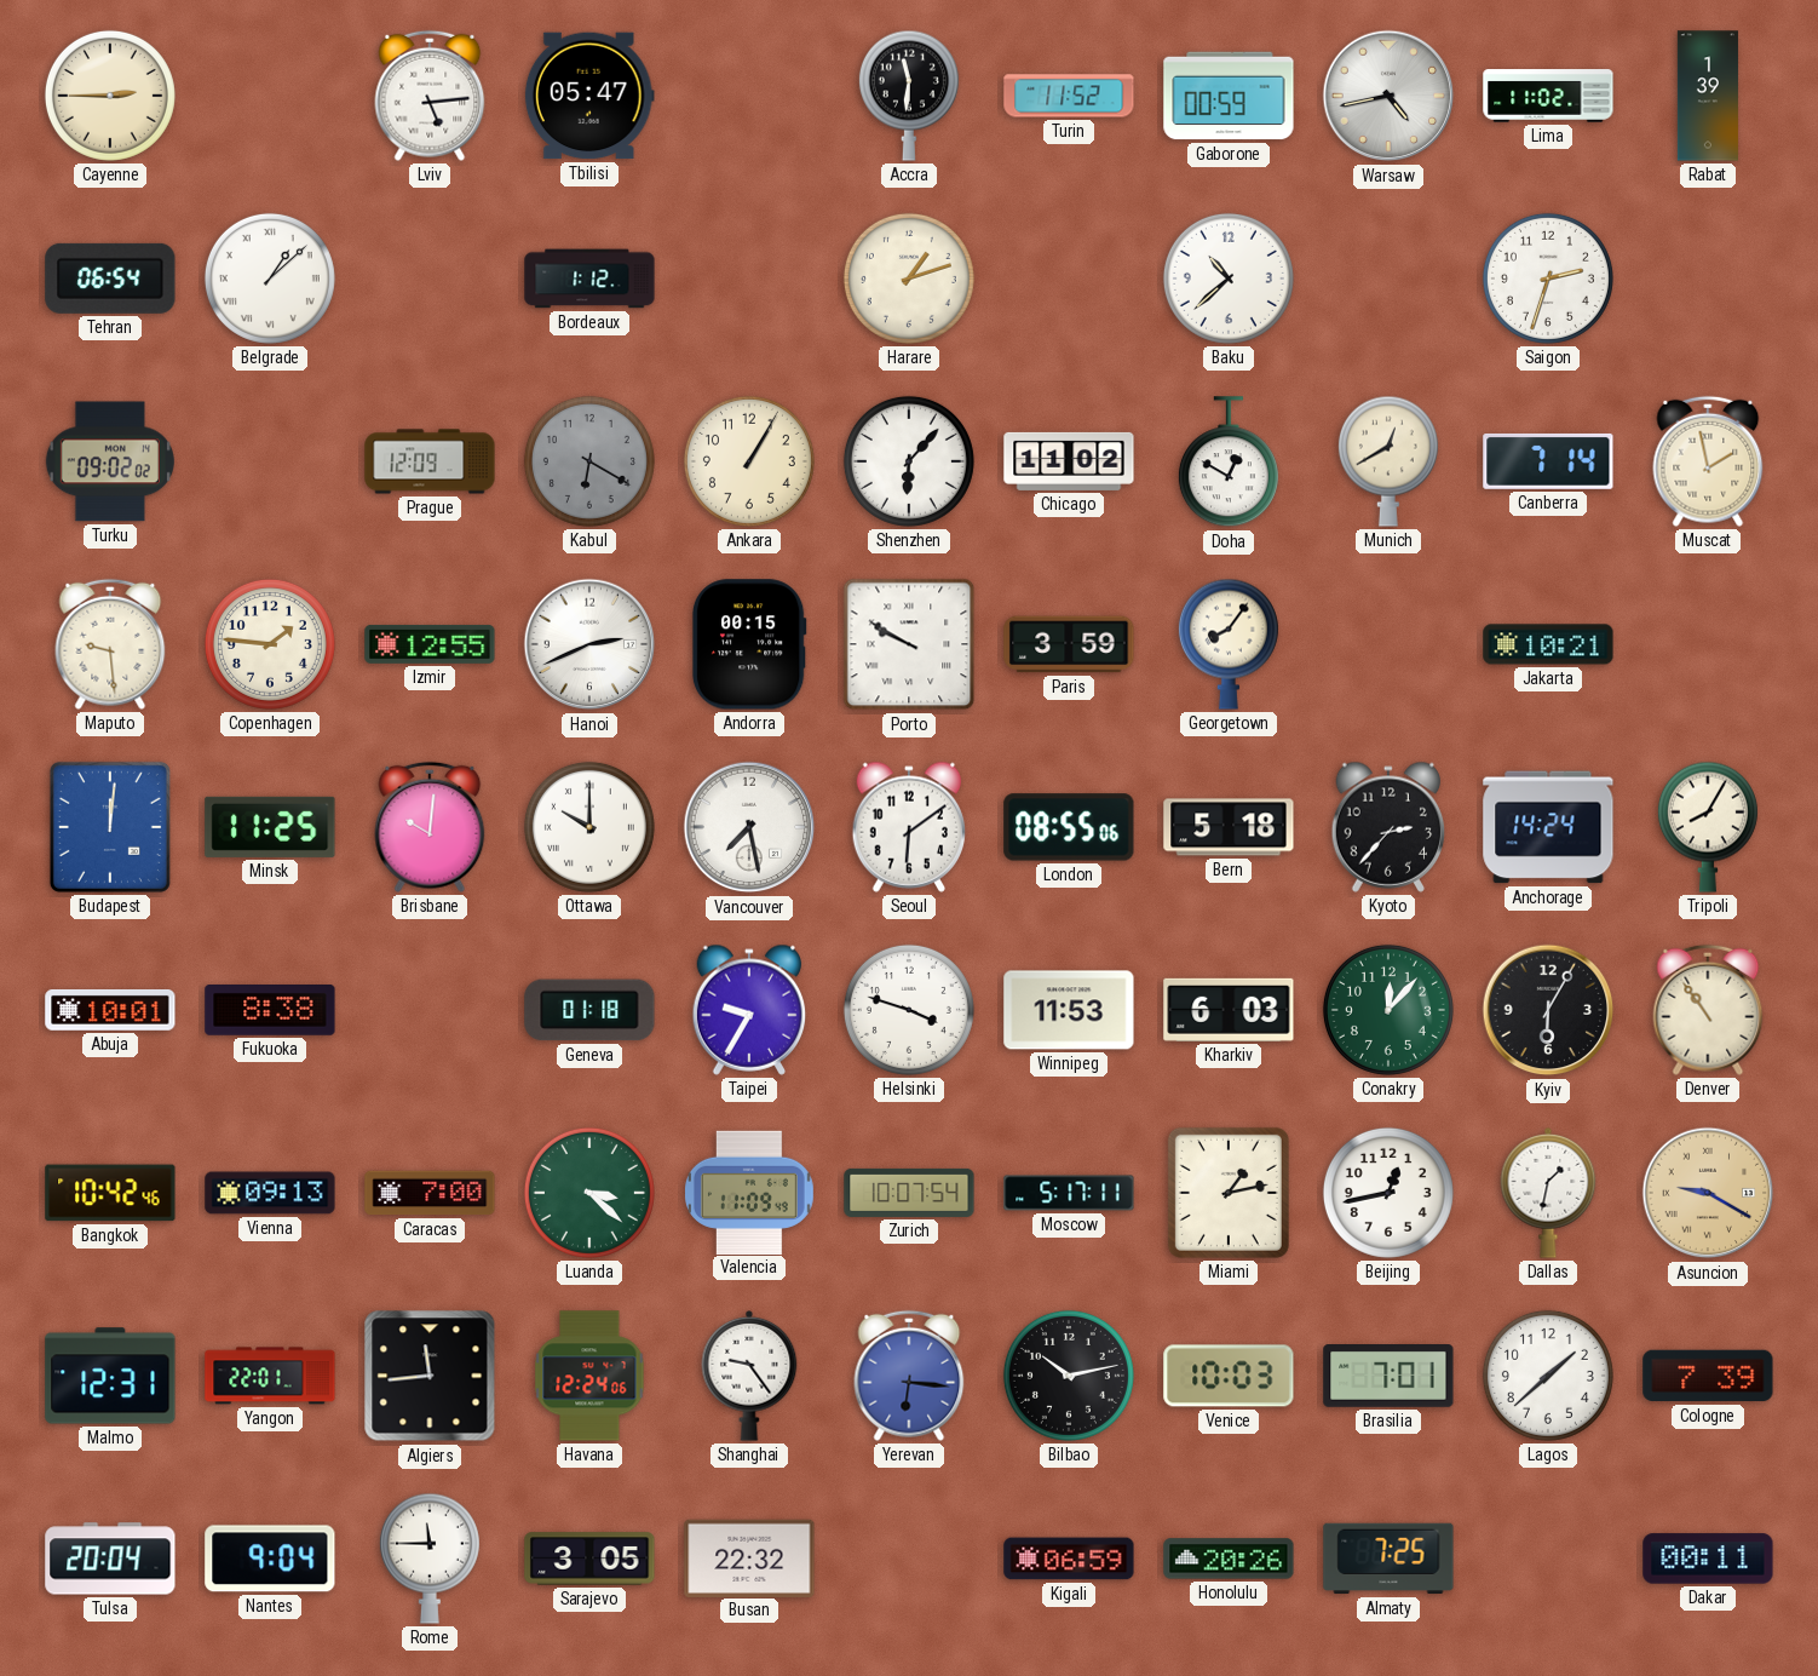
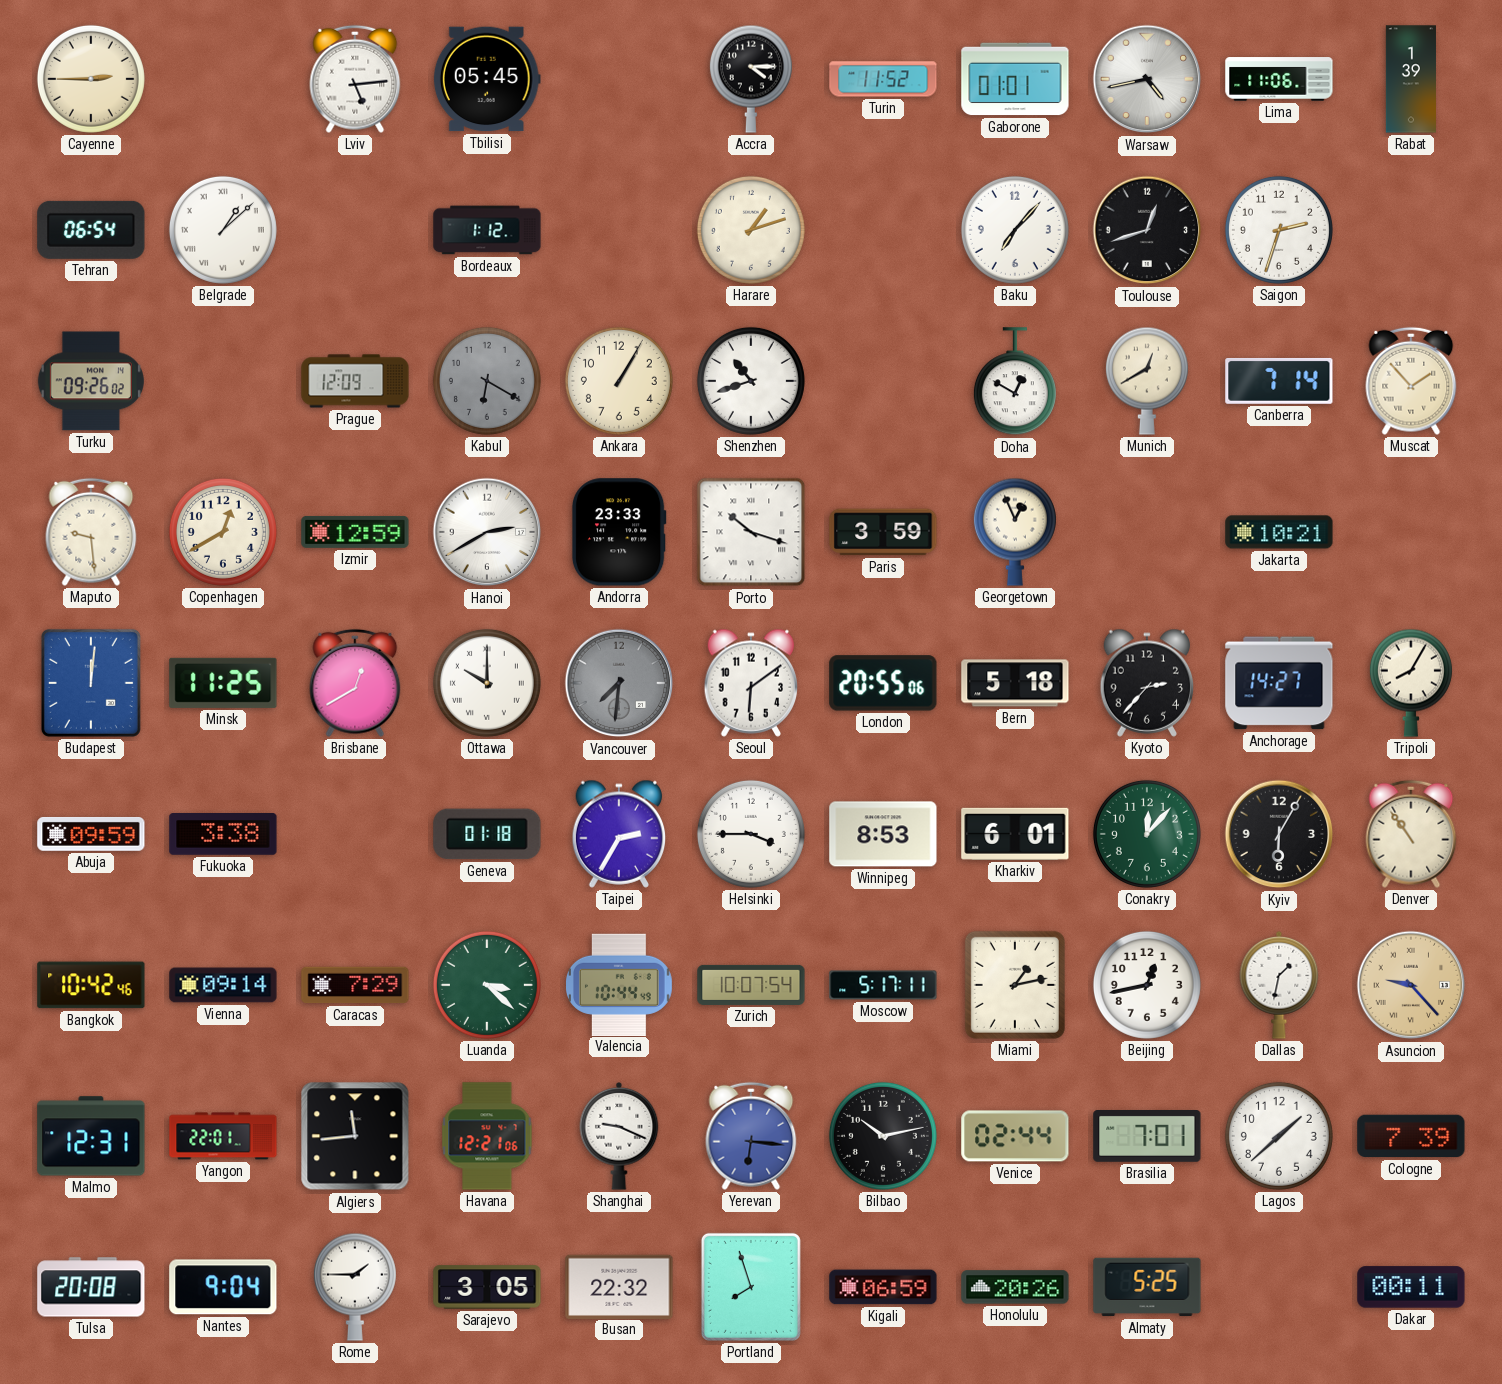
Tbilisi: 05:47 -> 05:45
Accra: 11:31 -> 4:15
Gaborone: 00:59 -> 01:01
Lima: 11:02 -> 11:06
Baku: 10:38 -> 7:07
Toulouse: none -> 12:42
Turku: 09:02 -> 09:26
Shenzhen: 6:07 -> 10:42
Chicago: 11:02 -> none
Muscat: 1:58 -> 1:53
Copenhagen: 1:46 -> 12:40
Izmir: 12:55 -> 12:59
Hanoi: 2:41 -> 2:40
Andorra: 00:15 -> 23:33
Porto: 9:50 -> 10:18
Georgetown: 8:06 -> 12:56
Brisbane: 10:01 -> 12:40
Vancouver: 7:28 -> 7:31
Vancouver dial: white -> grey
London: 08:55 -> 20:55
Anchorage: 14:24 -> 14:27
Abuja: 10:01 -> 09:59
Fukuoka: 8:38 -> 3:38
Taipei: 9:35 -> 2:35
Helsinki: 3:48 -> 3:45
Winnipeg: 11:53 -> 8:53
Kharkiv: 6:03 -> 6:01
Vienna: 09:13 -> 09:14
Caracas: 7:00 -> 7:29
Valencia: 11:09 -> 10:44
Asuncion: 9:20 -> 9:23
Havana: 12:24 -> 12:21
Shanghai: 9:24 -> 9:19
Venice: 10:03 -> 02:44
Tulsa: 20:04 -> 20:08
Rome: 11:45 -> 1:45
Portland: none -> 7:57
Almaty: 7:25 -> 5:25
